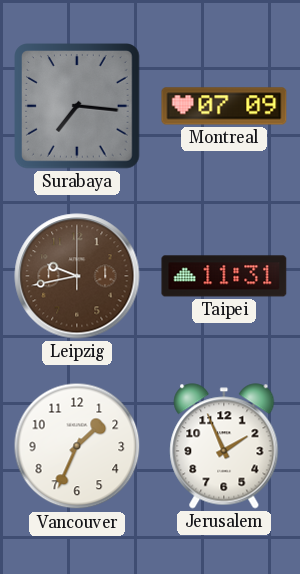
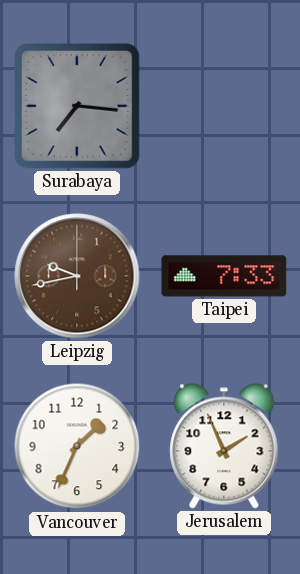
Montreal: 07:09 -> none
Taipei: 11:31 -> 7:33
